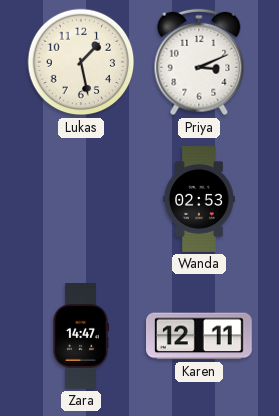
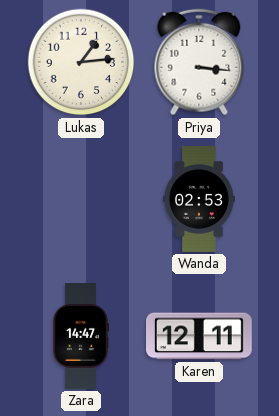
Lukas: 1:28 -> 1:14
Priya: 3:11 -> 3:16
